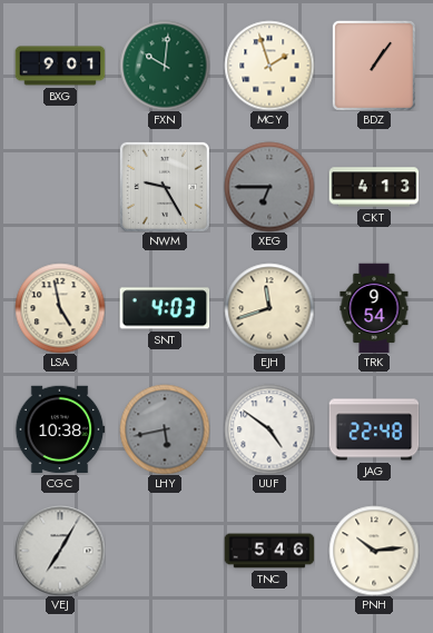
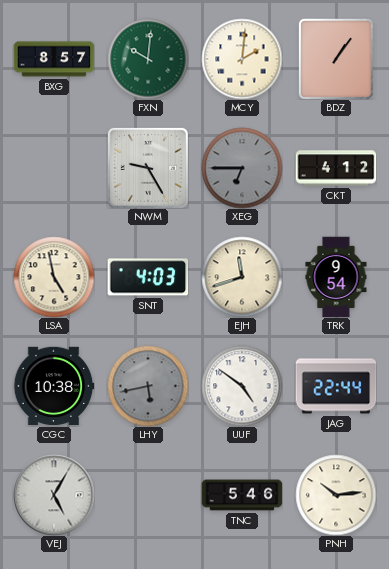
BXG: 9:01 -> 8:57
MCY: 1:57 -> 2:01
CKT: 4:13 -> 4:12
JAG: 22:48 -> 22:44
VEJ: 7:05 -> 5:05
